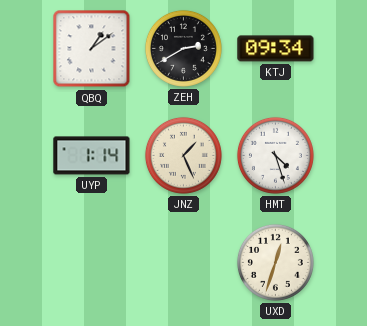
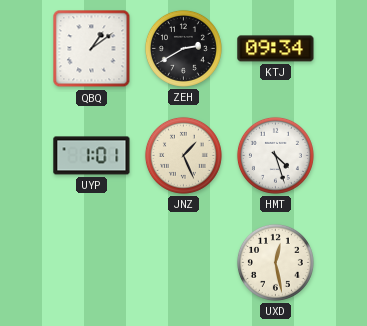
UYP: 1:14 -> 1:01
UXD: 12:33 -> 12:28
